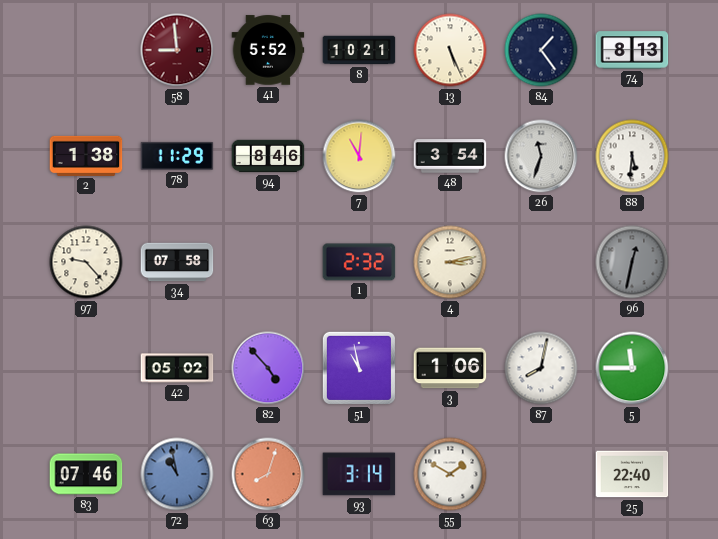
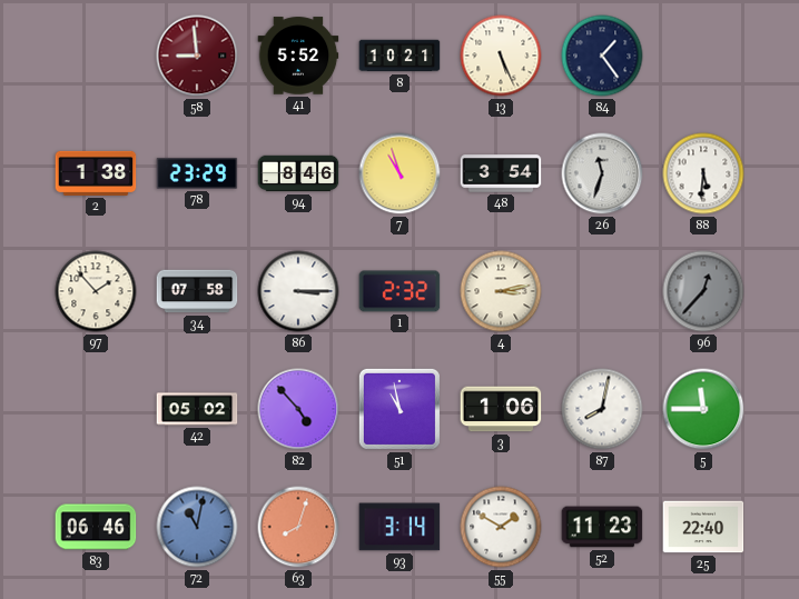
74: 8:13 -> none
78: 11:29 -> 23:29
7: 11:01 -> 10:57
97: 9:23 -> 1:53
86: none -> 3:15
96: 12:32 -> 12:37
83: 07:46 -> 06:46
72: 10:58 -> 11:02
52: none -> 11:23
